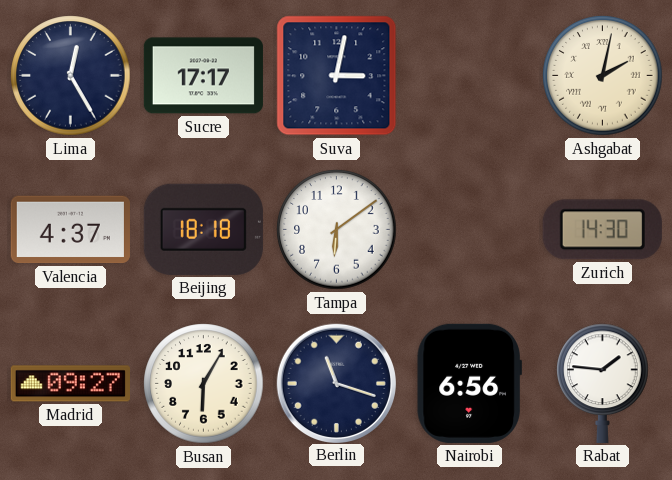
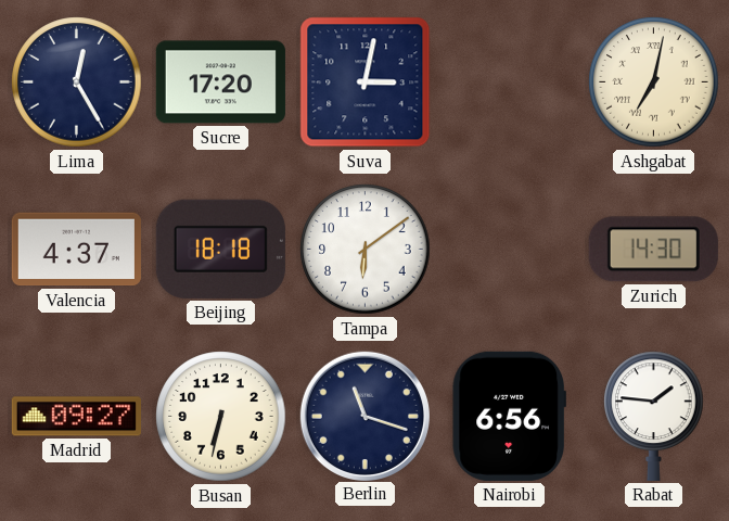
Sucre: 17:17 -> 17:20
Ashgabat: 2:02 -> 7:02
Busan: 6:05 -> 6:32
